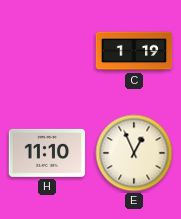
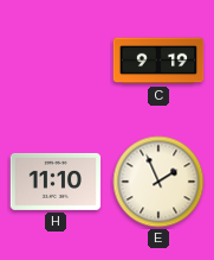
C: 1:19 -> 9:19
E: 12:56 -> 1:56
